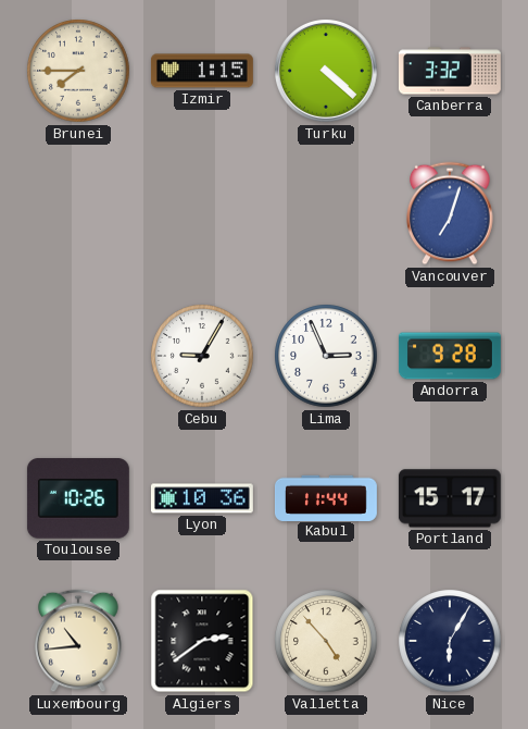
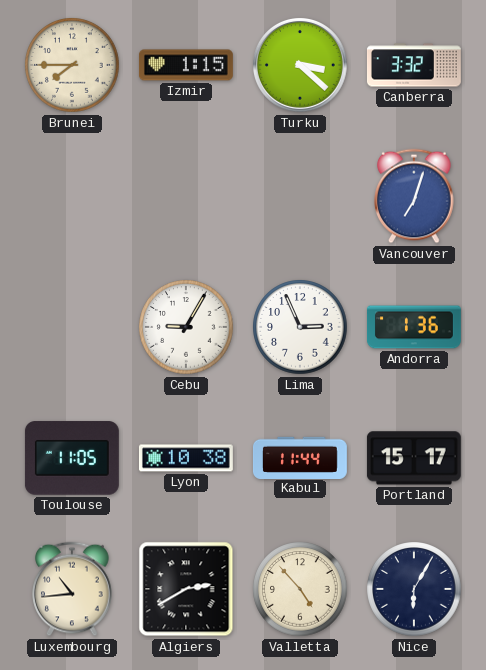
Turku: 4:22 -> 3:22
Andorra: 9:28 -> 1:36
Toulouse: 10:26 -> 11:05
Lyon: 10:36 -> 10:38
Algiers: 2:39 -> 2:40
